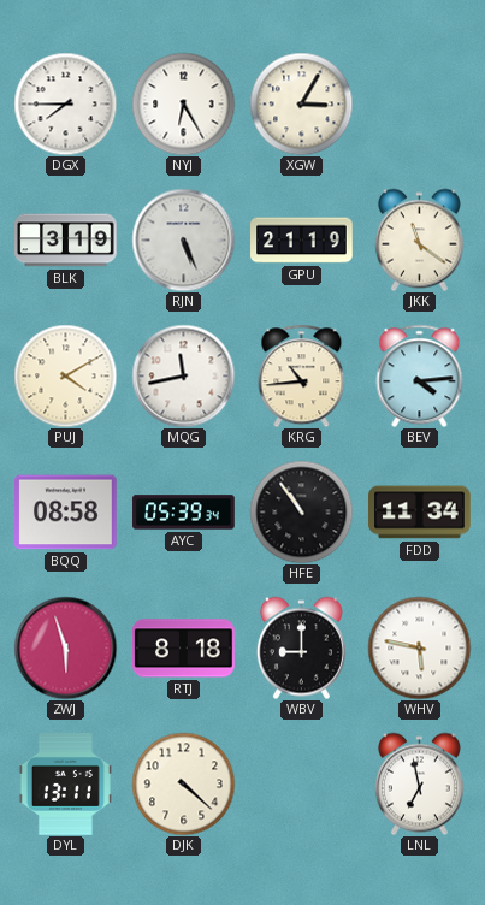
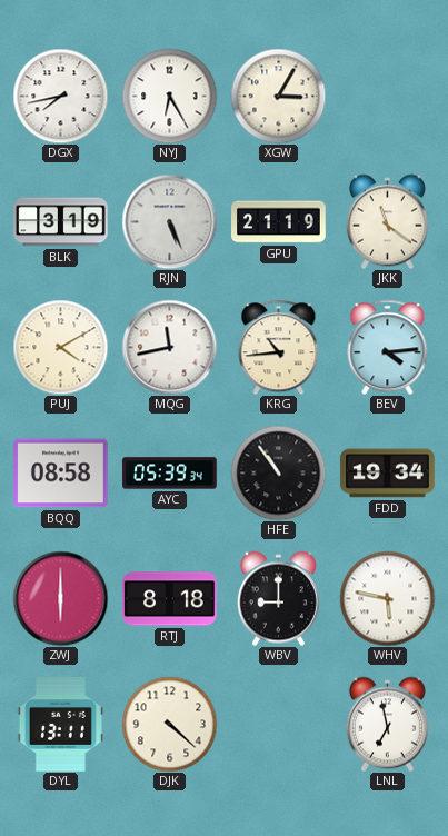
DGX: 7:45 -> 7:43
FDD: 11:34 -> 19:34
ZWJ: 5:57 -> 6:00
